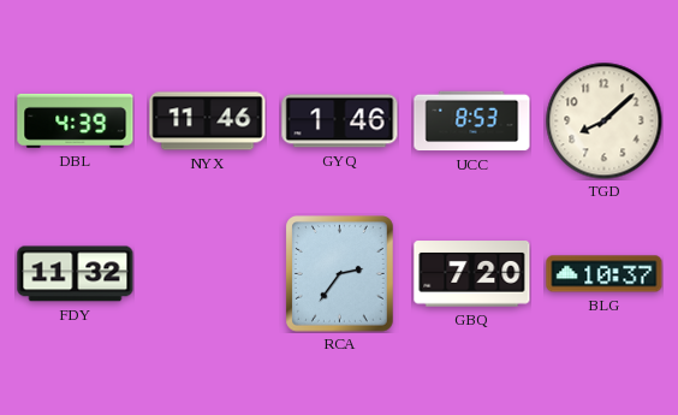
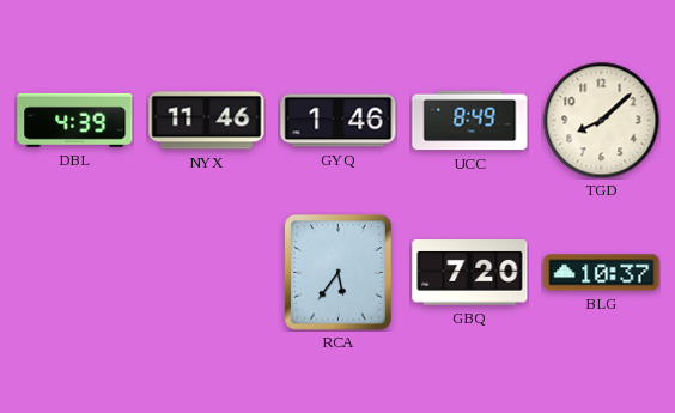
UCC: 8:53 -> 8:49
FDY: 11:32 -> none
RCA: 2:36 -> 5:36
